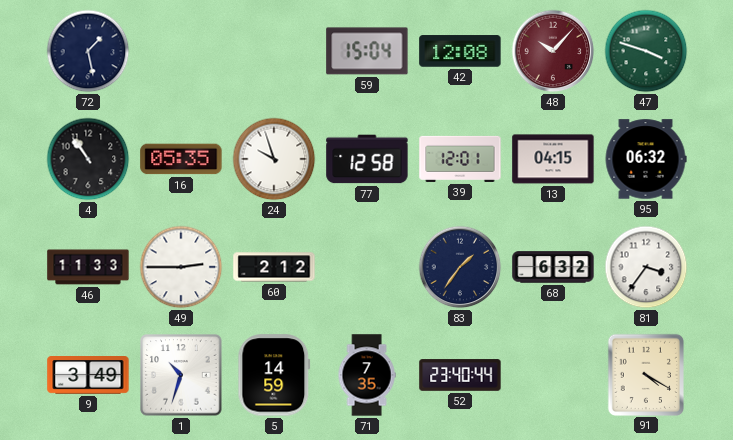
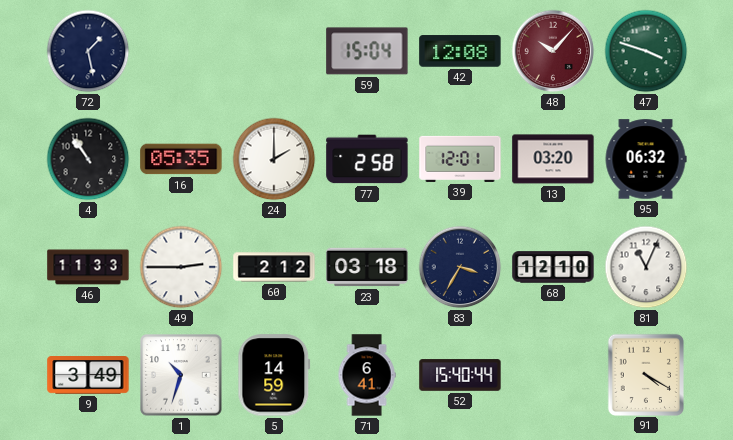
24: 9:57 -> 2:00
77: 12:58 -> 2:58
13: 04:15 -> 03:20
23: none -> 03:18
83: 1:36 -> 3:35
68: 6:32 -> 12:10
81: 3:36 -> 11:04
71: 7:35 -> 6:41
52: 23:40 -> 15:40
